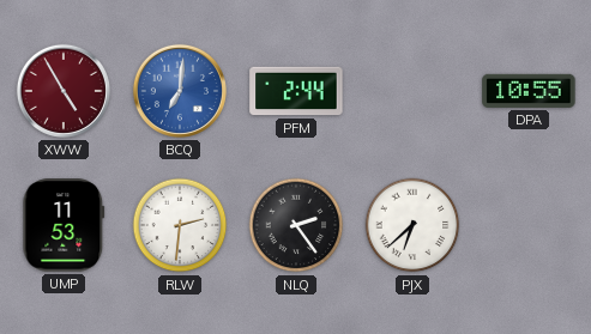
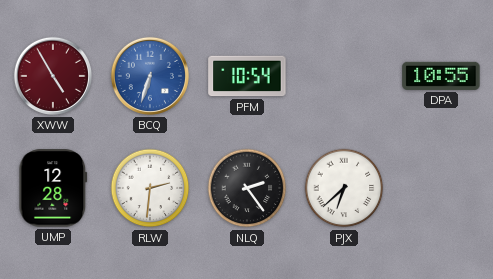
BCQ: 7:01 -> 6:33
PFM: 2:44 -> 10:54
UMP: 11:53 -> 12:28
